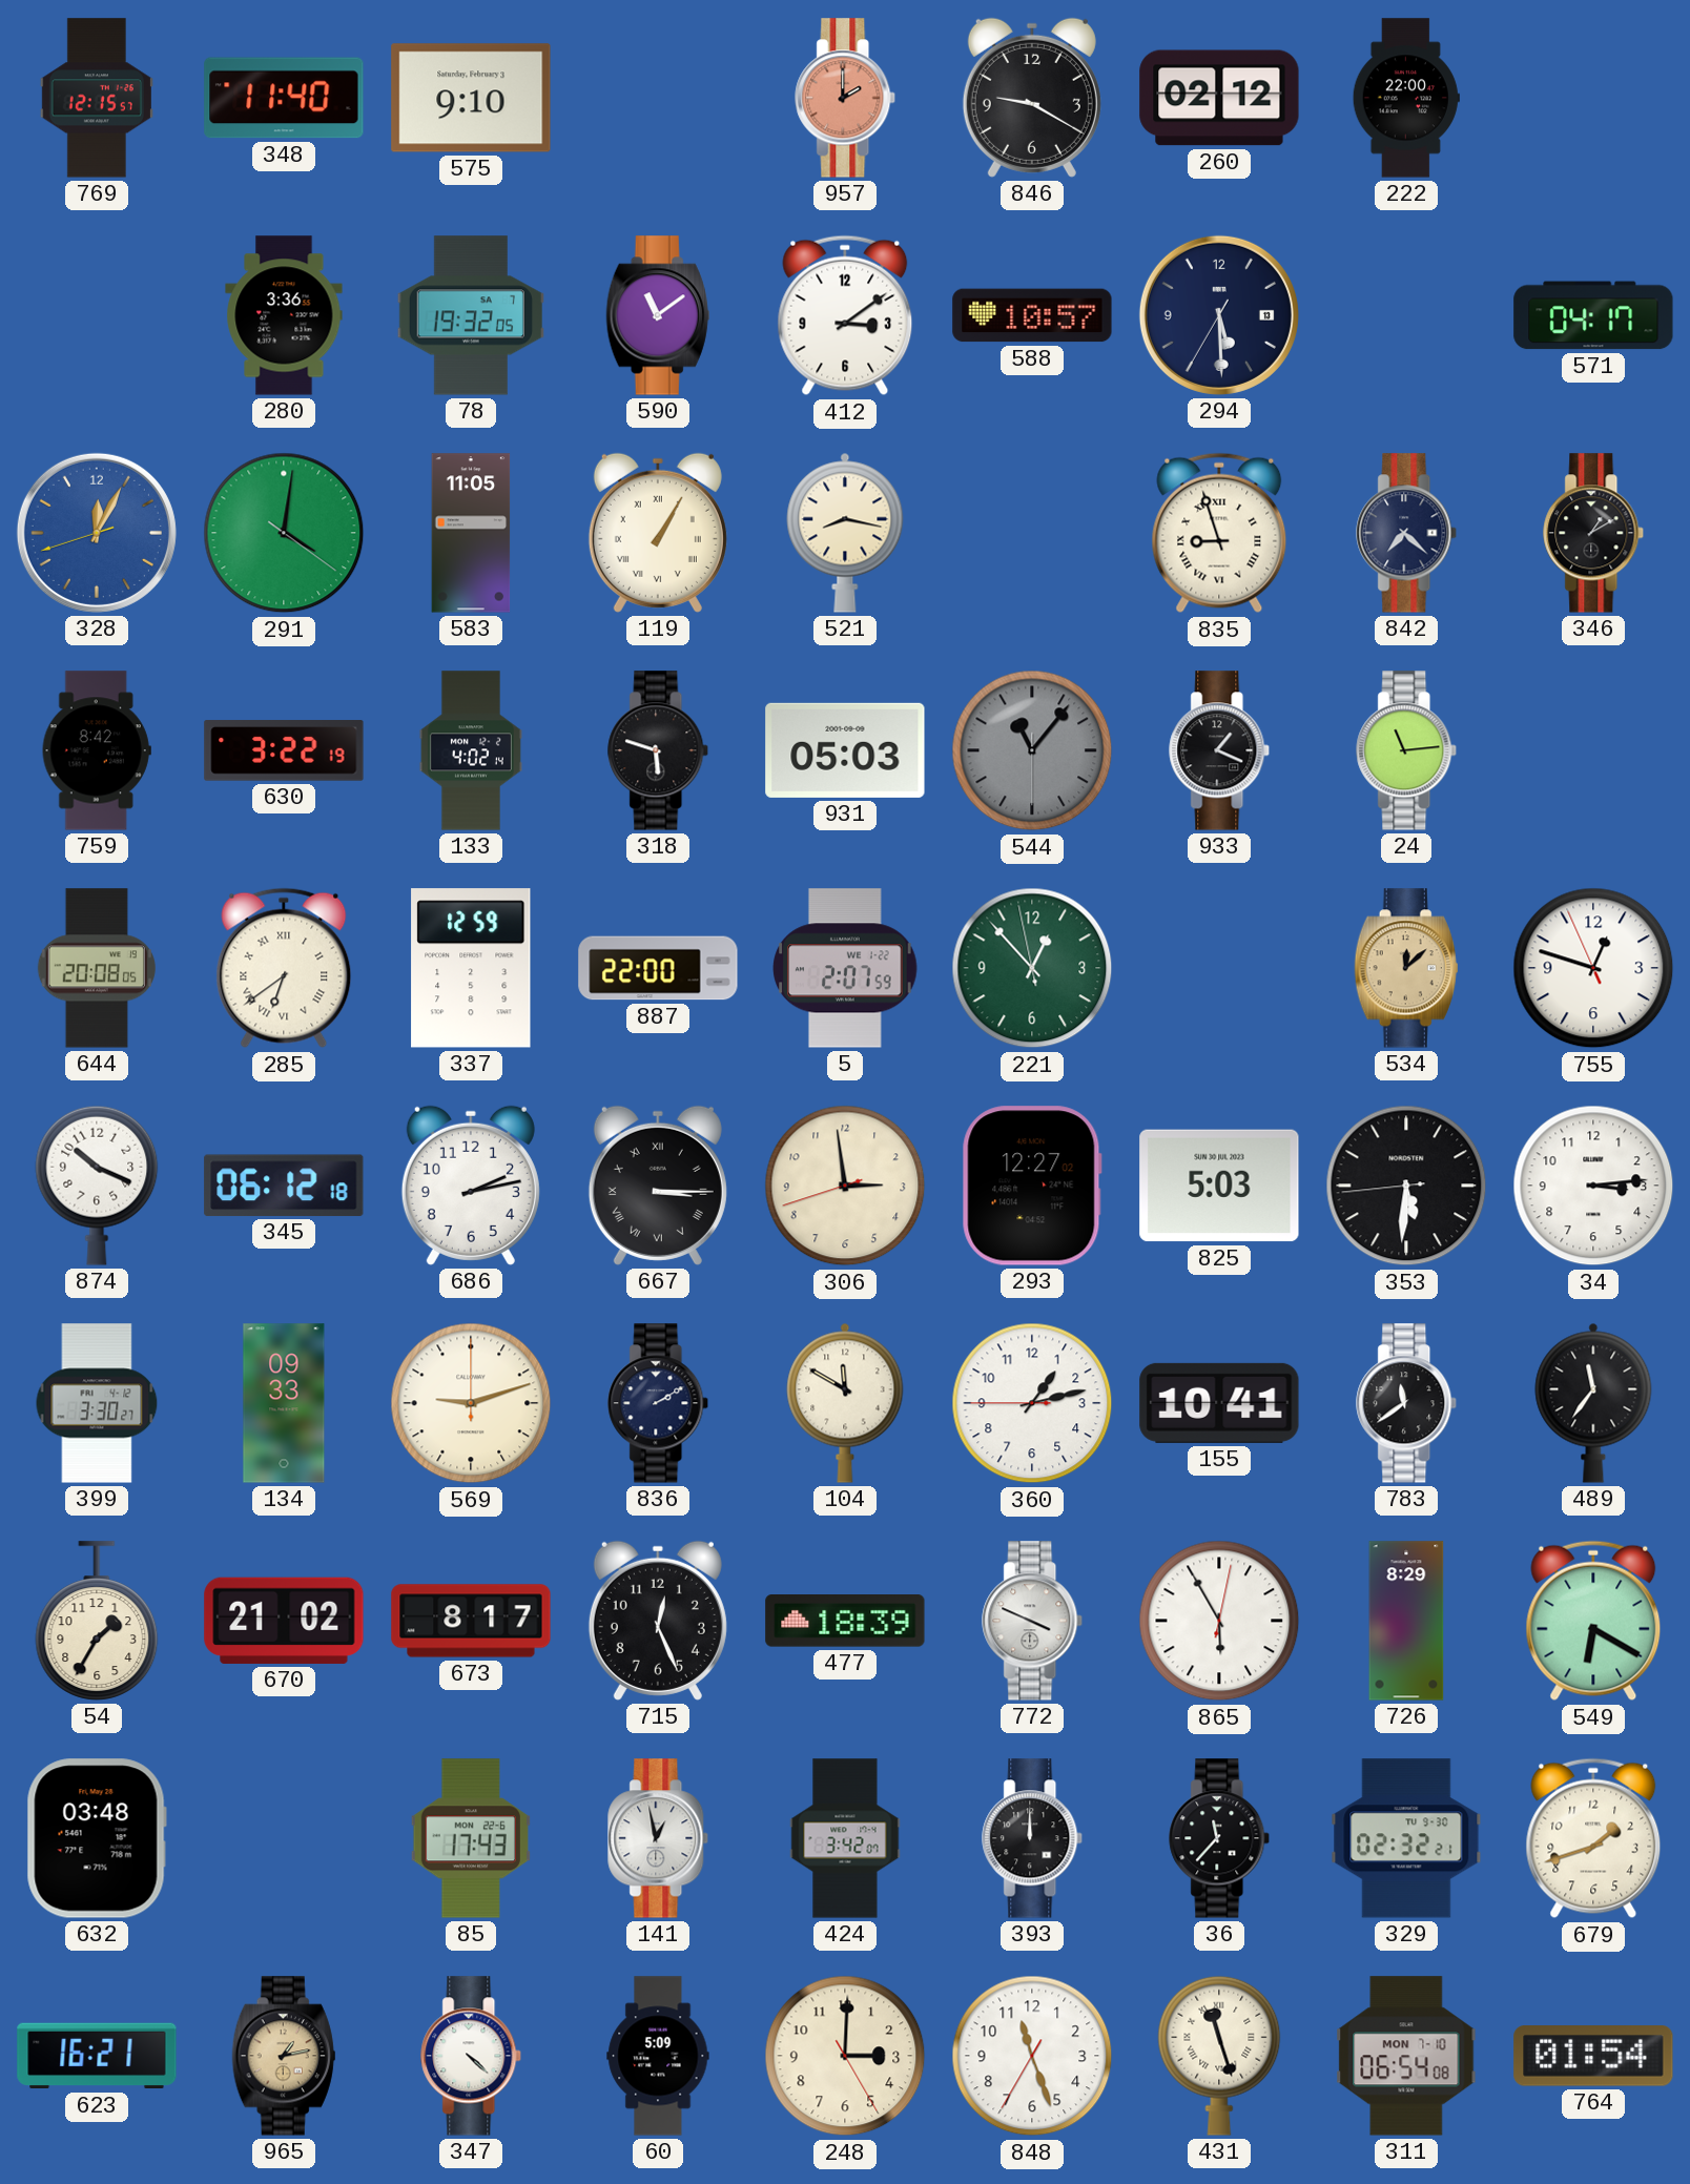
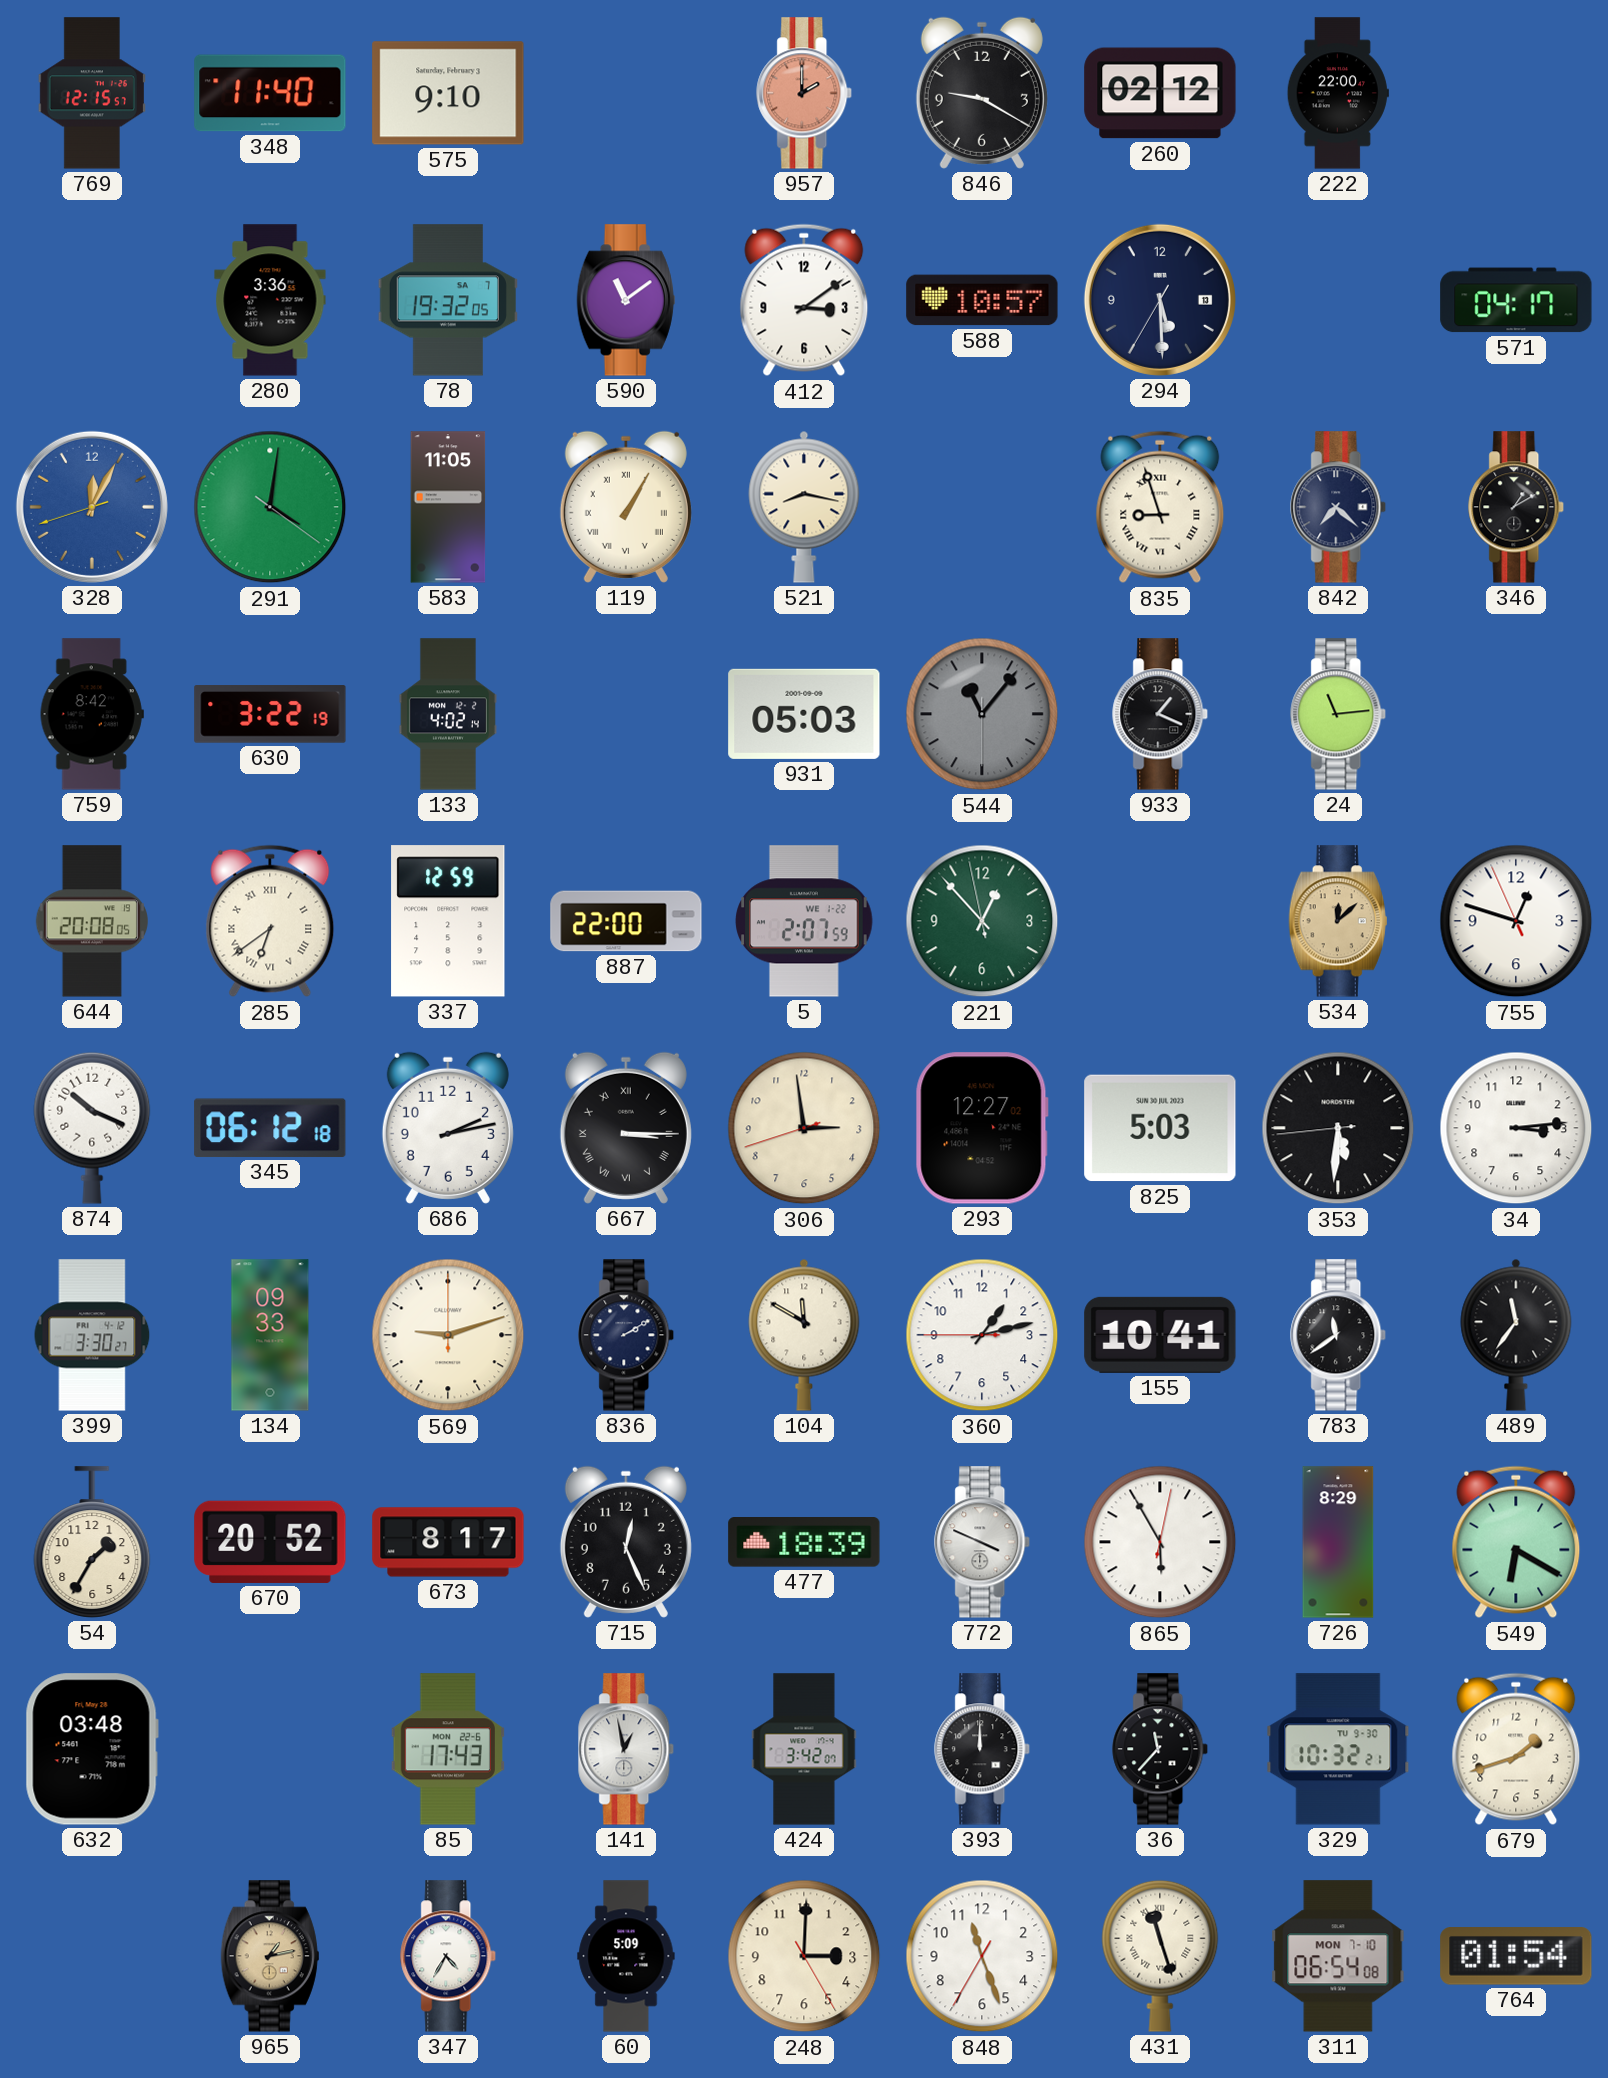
318: 5:48 -> none
670: 21:02 -> 20:52
329: 02:32 -> 10:32
623: 16:21 -> none
347: 4:22 -> 4:35
